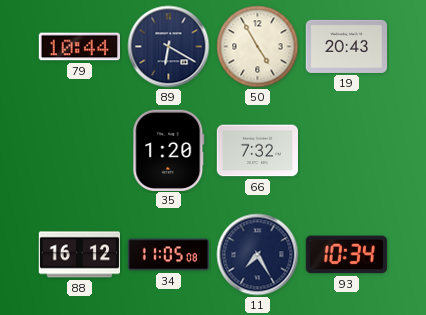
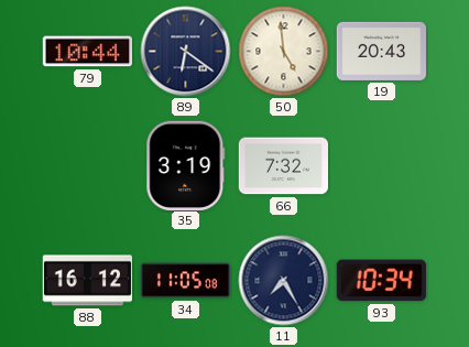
89: 6:20 -> 6:21
50: 4:55 -> 4:59
35: 1:20 -> 3:19
